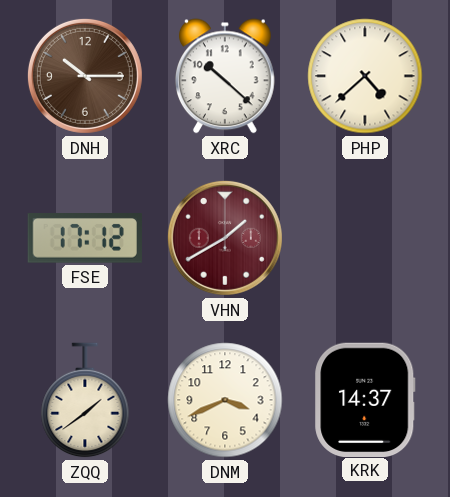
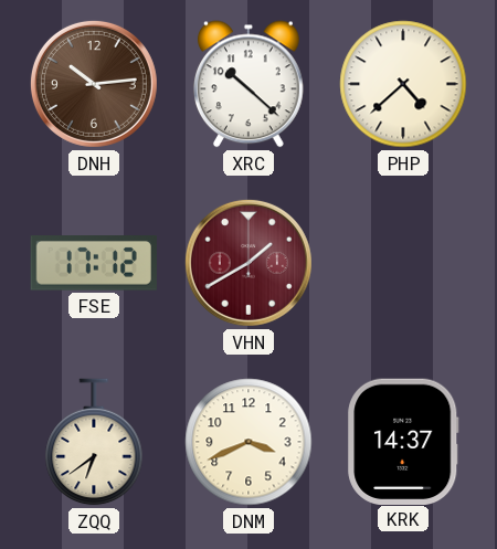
DNH: 10:15 -> 10:14
ZQQ: 1:39 -> 6:39
